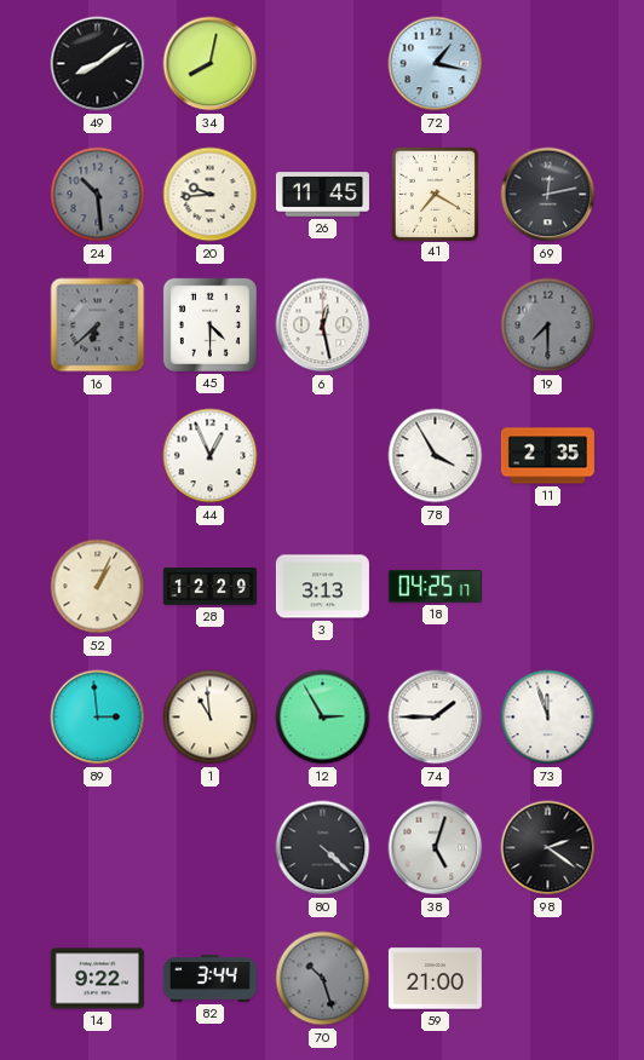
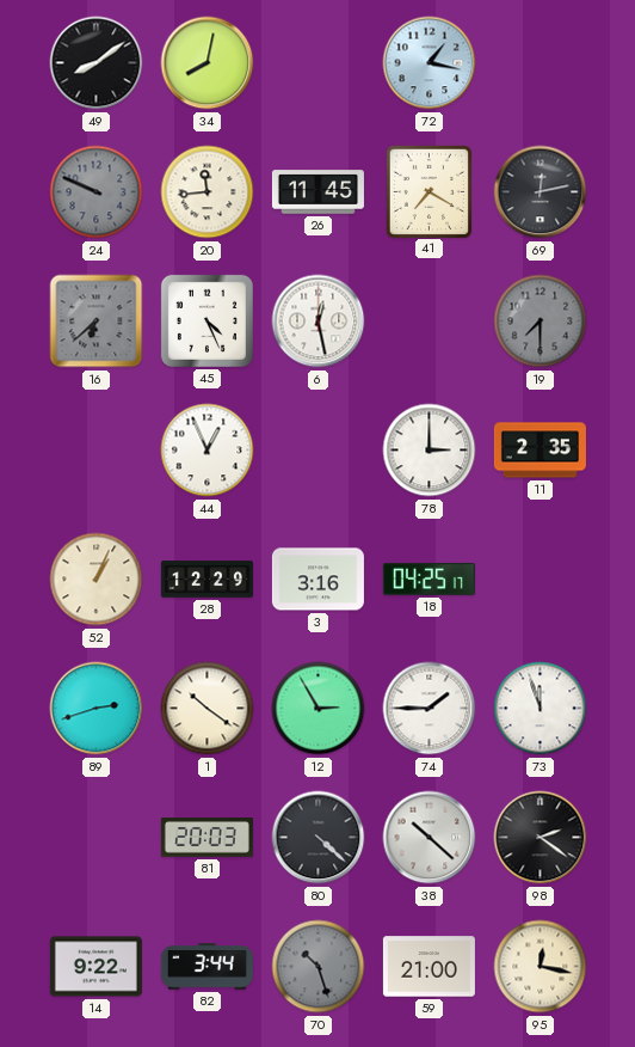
24: 10:29 -> 9:49
20: 9:44 -> 11:44
45: 4:30 -> 4:26
78: 3:55 -> 3:00
3: 3:13 -> 3:16
89: 2:59 -> 2:42
1: 10:59 -> 10:21
81: none -> 20:03
38: 5:03 -> 10:22
95: none -> 12:17
